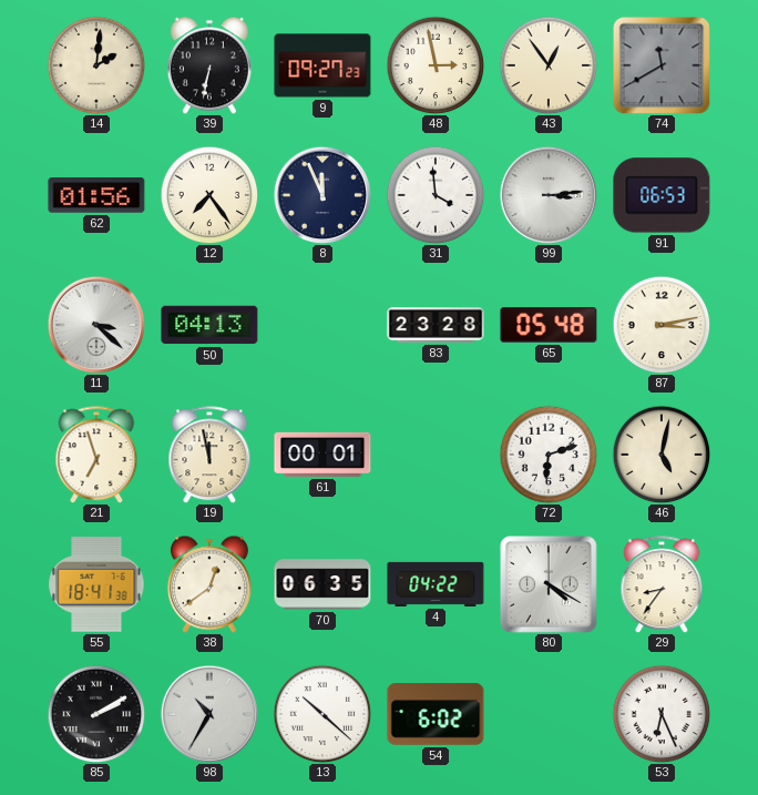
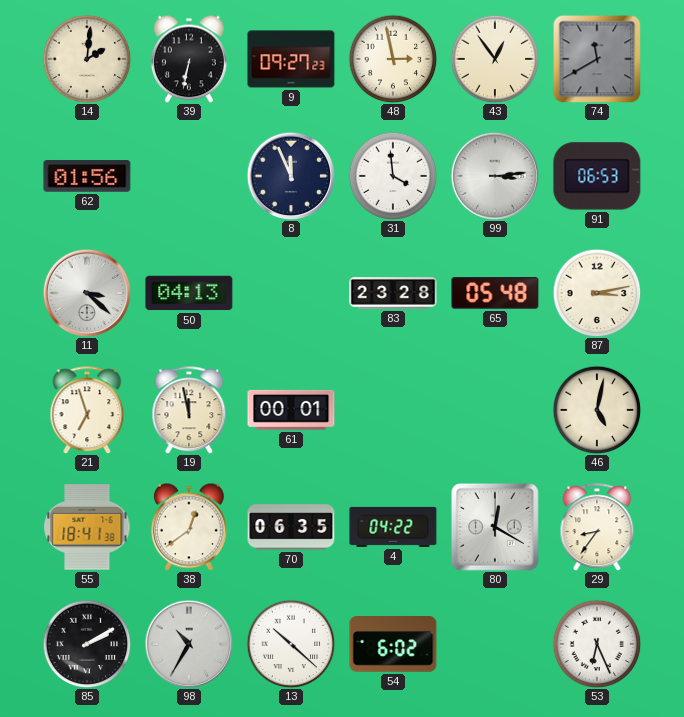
12: 7:24 -> none
72: 6:12 -> none
80: 4:20 -> 12:20
